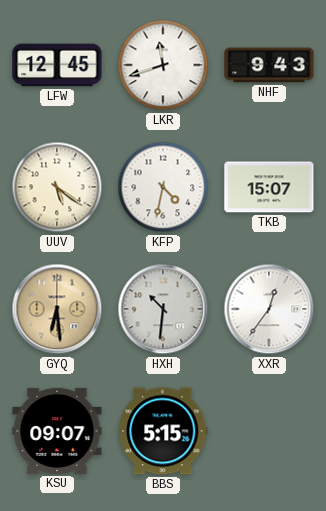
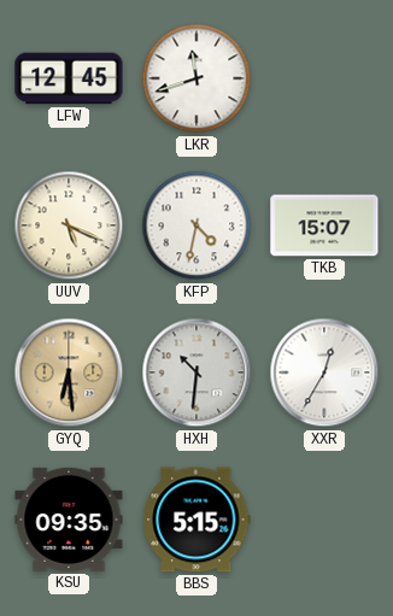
NHF: 9:43 -> none
UUV: 5:21 -> 5:19
XXR: 12:36 -> 12:35
KSU: 09:07 -> 09:35
